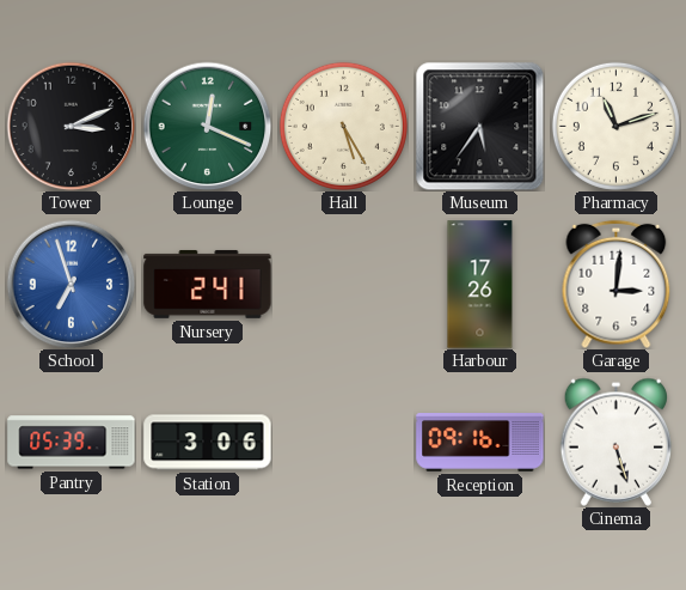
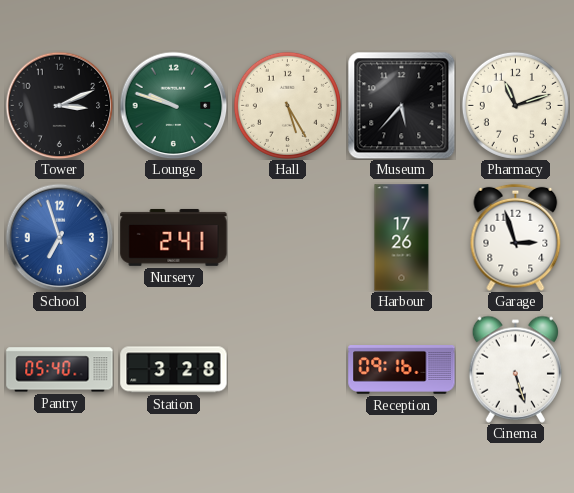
Lounge: 12:19 -> 9:48
Museum: 5:36 -> 5:37
Garage: 3:01 -> 2:57
Pantry: 05:39 -> 05:40
Station: 3:06 -> 3:28
